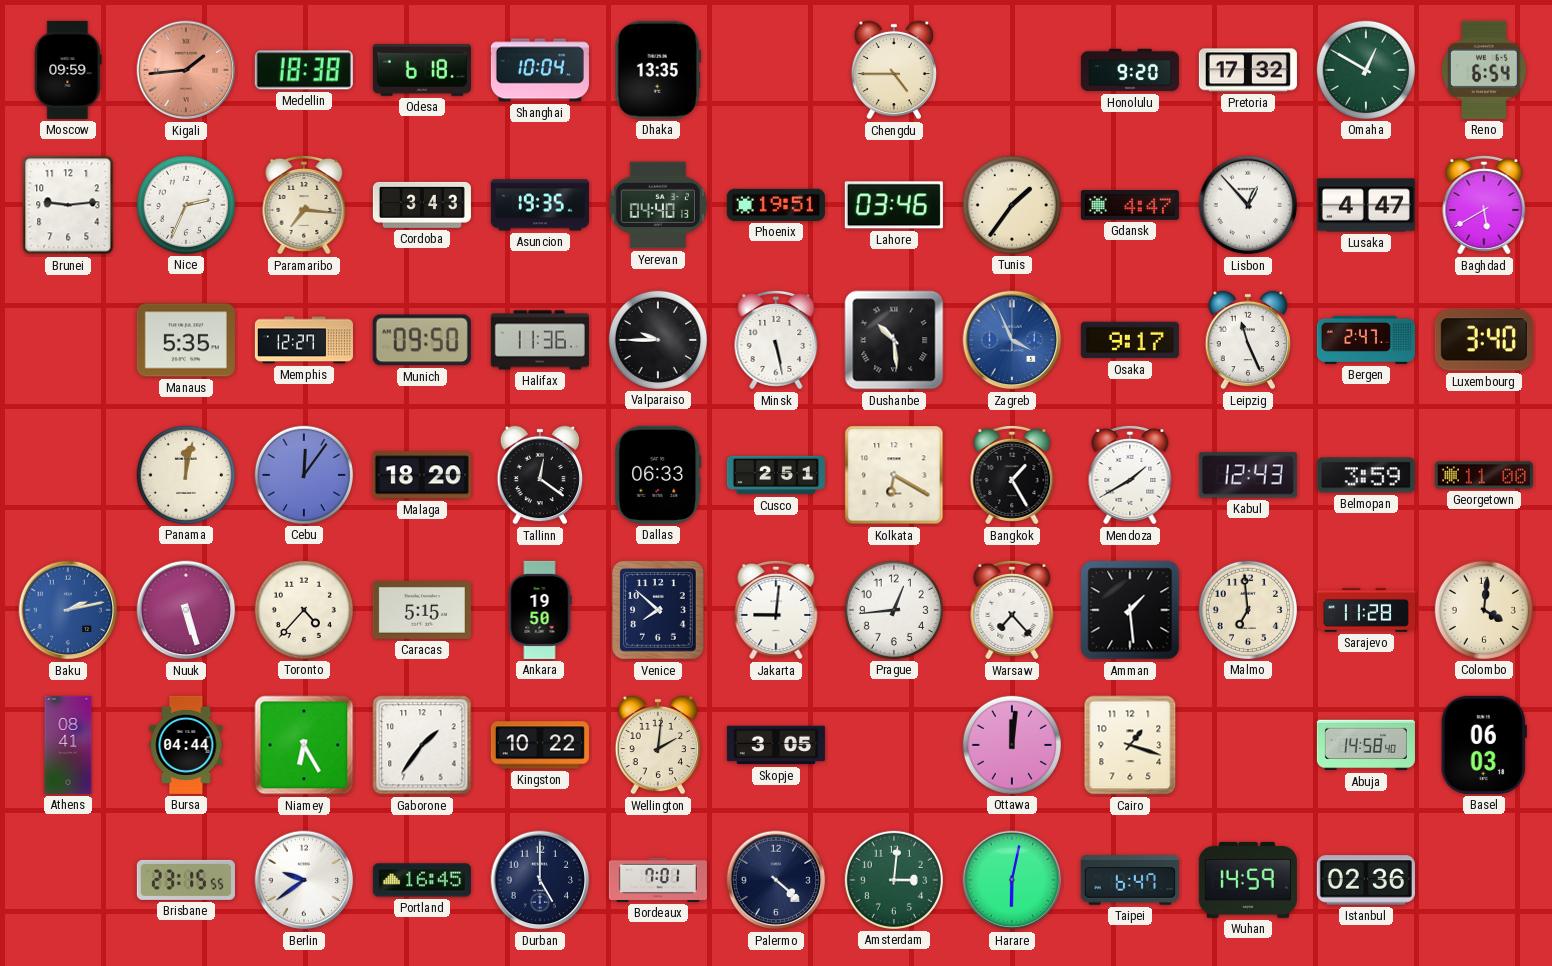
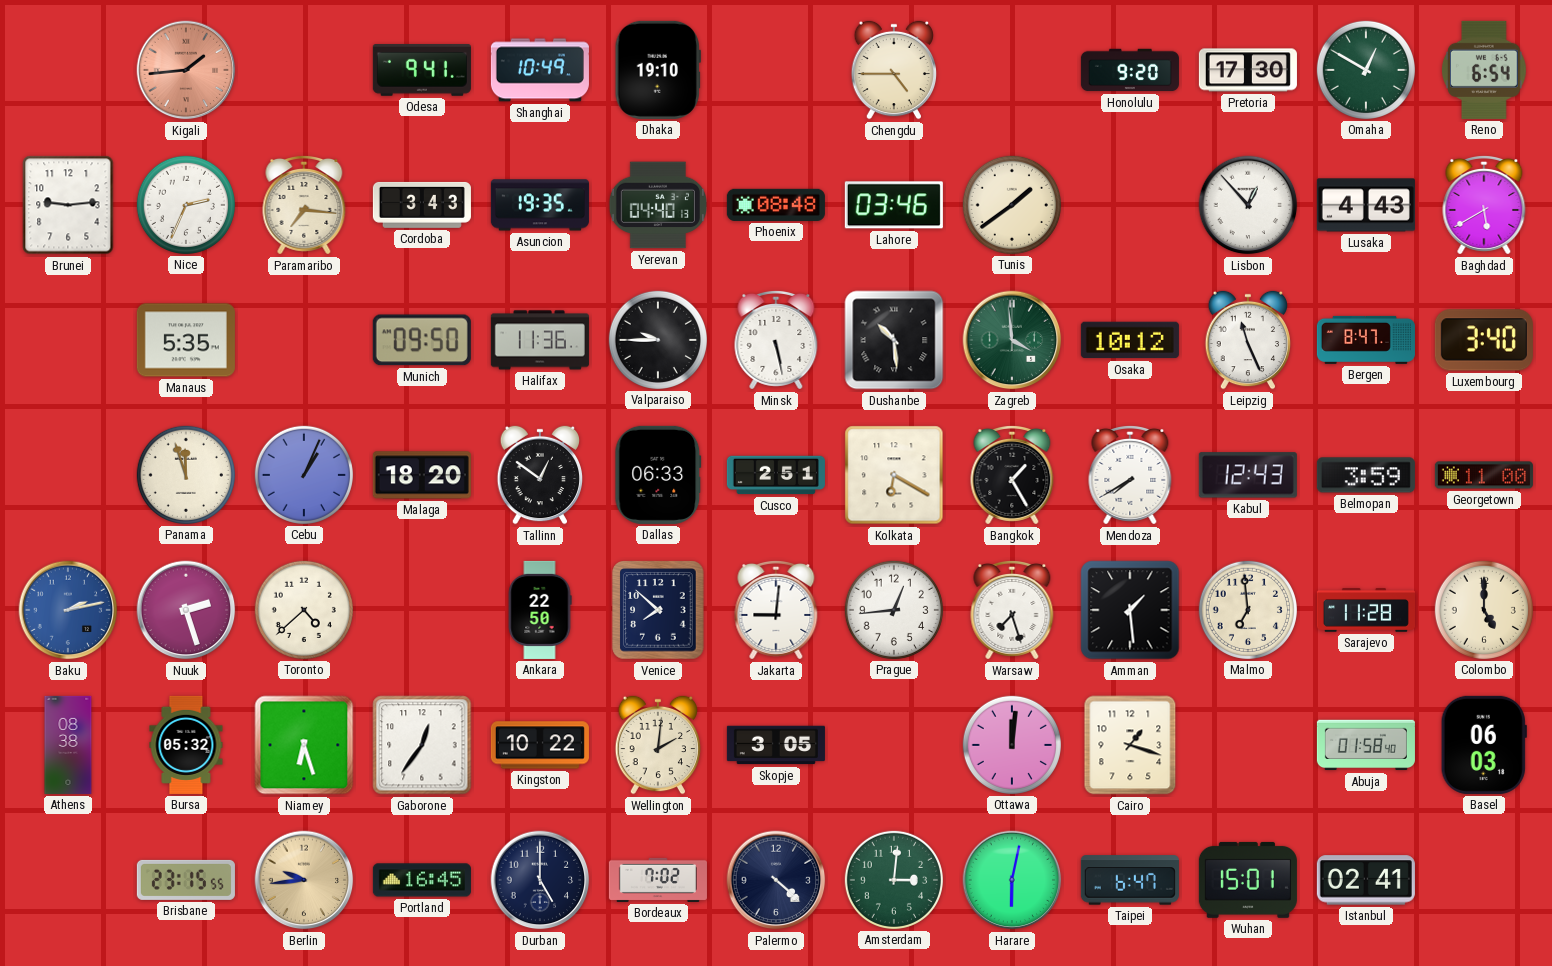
Moscow: 09:59 -> none
Medellin: 18:38 -> none
Odesa: 6:18 -> 9:41
Shanghai: 10:04 -> 10:49
Dhaka: 13:35 -> 19:10
Pretoria: 17:32 -> 17:30
Phoenix: 19:51 -> 08:48
Tunis: 1:36 -> 1:39
Gdansk: 4:47 -> none
Lusaka: 4:47 -> 4:43
Memphis: 12:27 -> none
Zagreb: 3:56 -> 3:59
Zagreb dial: blue -> green
Osaka: 9:17 -> 10:12
Bergen: 2:47 -> 8:47
Panama: 12:02 -> 11:57
Cebu: 12:06 -> 1:04
Tallinn: 12:21 -> 12:51
Mendoza: 1:40 -> 7:40
Nuuk: 5:27 -> 2:27
Toronto: 4:37 -> 4:38
Caracas: 5:15 -> none
Ankara: 19:50 -> 22:50
Warsaw: 7:23 -> 7:27
Colombo: 4:01 -> 5:00
Athens: 08:41 -> 08:38
Bursa: 04:44 -> 05:32
Niamey: 6:25 -> 6:27
Gaborone: 1:36 -> 12:36
Abuja: 14:58 -> 01:58
Berlin: 9:39 -> 9:44
Berlin dial: white -> champagne
Bordeaux: 7:01 -> 7:02
Wuhan: 14:59 -> 15:01
Istanbul: 02:36 -> 02:41
